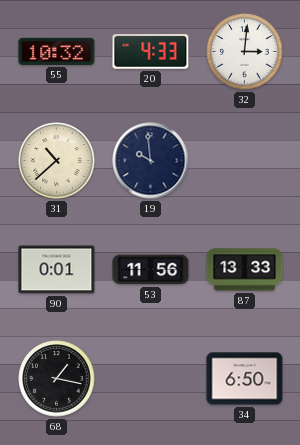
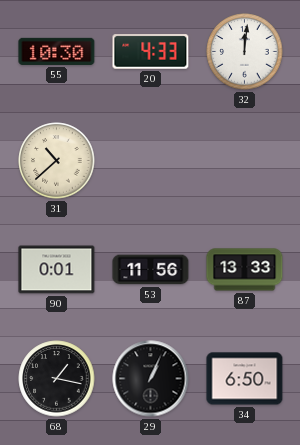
55: 10:32 -> 10:30
32: 3:01 -> 12:01
19: 9:59 -> none
29: none -> 1:04
